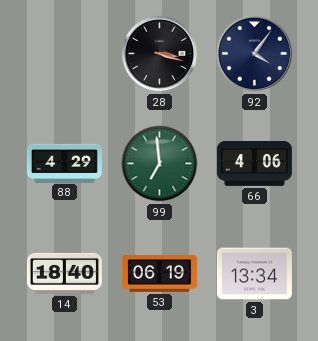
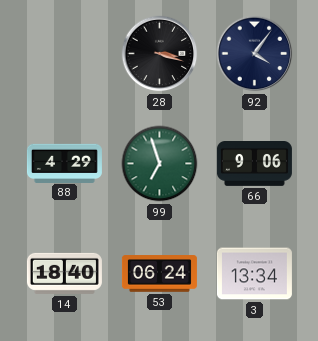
99: 6:59 -> 6:57
66: 4:06 -> 9:06
53: 06:19 -> 06:24
